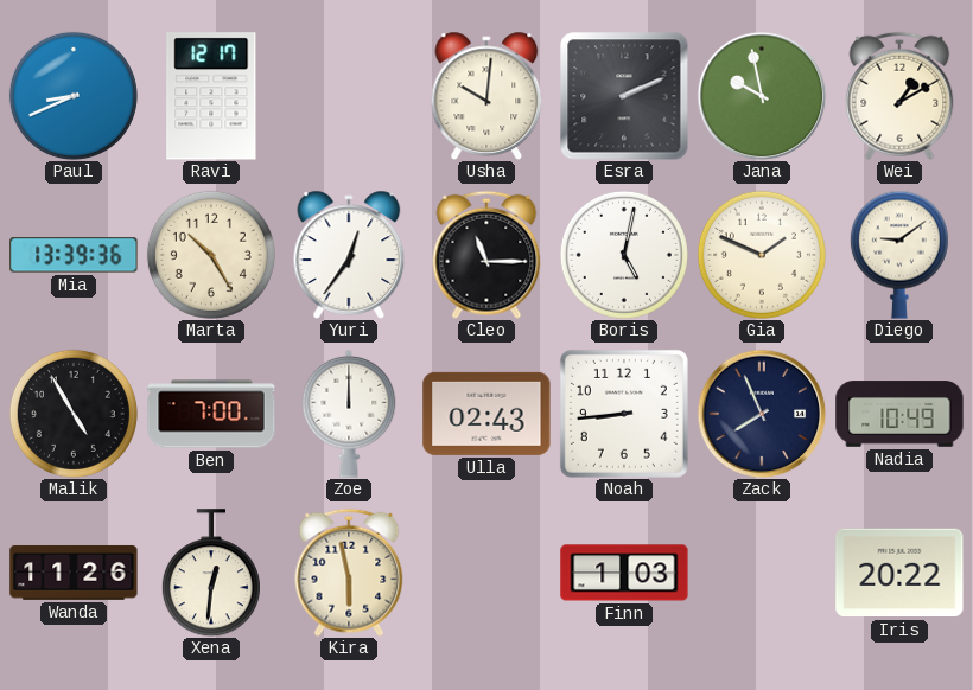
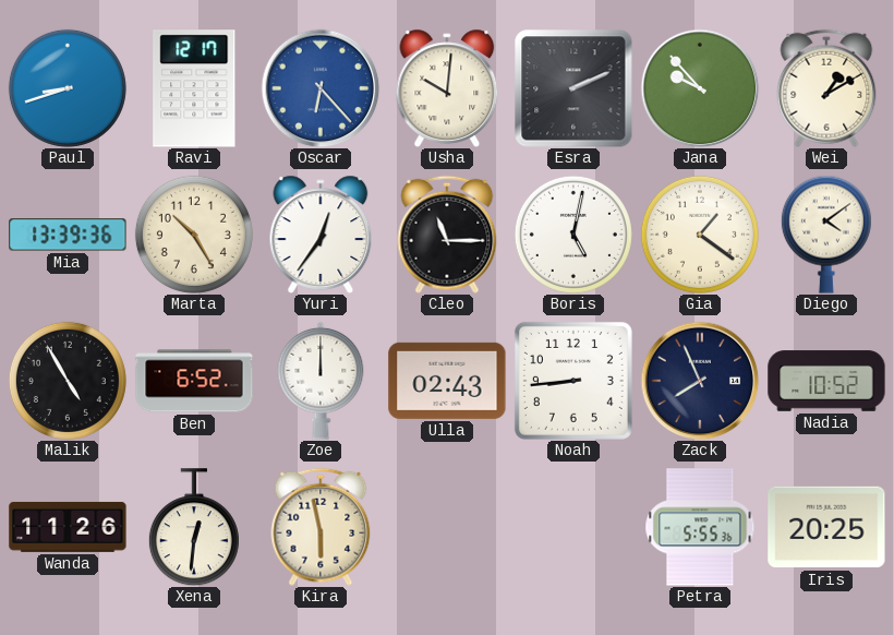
Paul: 8:41 -> 8:42
Oscar: none -> 6:23
Jana: 9:58 -> 9:53
Gia: 1:49 -> 1:21
Diego: 9:09 -> 4:09
Ben: 7:00 -> 6:52
Nadia: 10:49 -> 10:52
Finn: 1:03 -> none
Petra: none -> 5:55
Iris: 20:22 -> 20:25
